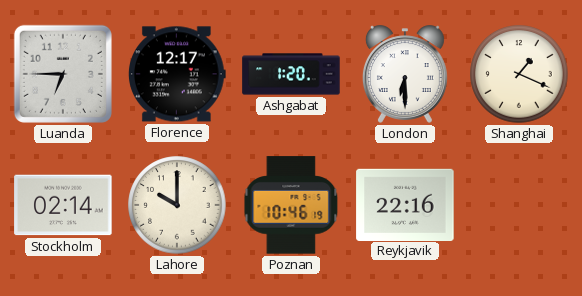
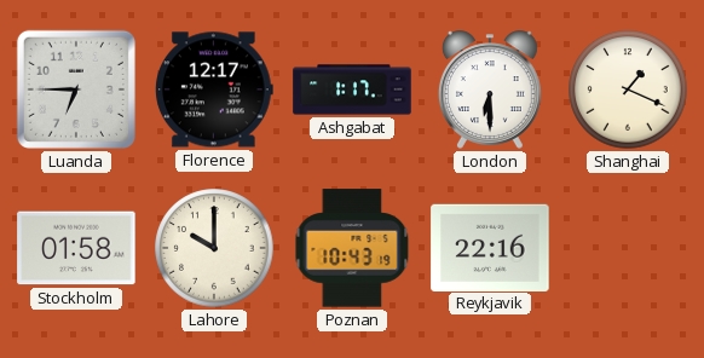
Ashgabat: 1:20 -> 1:17
Stockholm: 02:14 -> 01:58
Poznan: 10:46 -> 10:43
